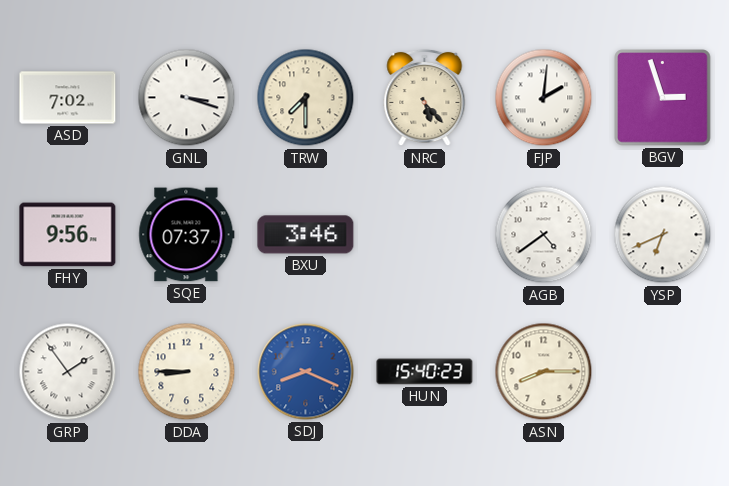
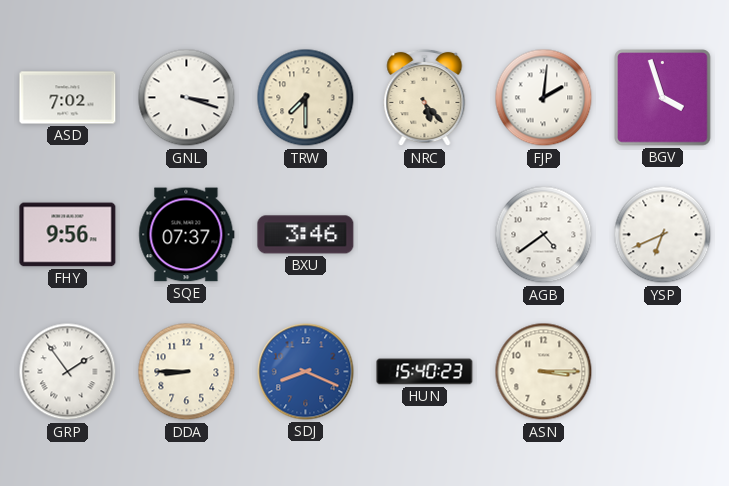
BGV: 2:57 -> 3:57
ASN: 8:15 -> 3:15
